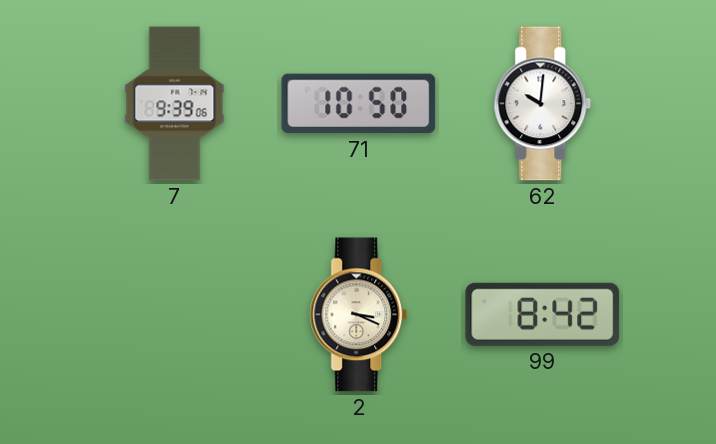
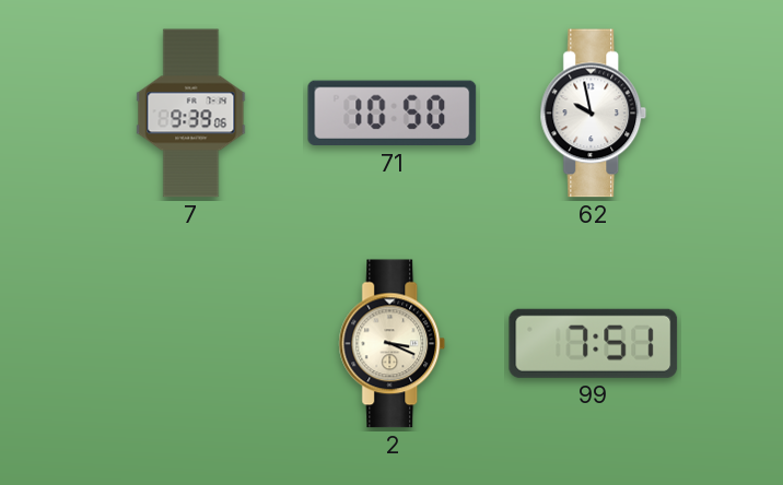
62: 10:01 -> 9:58
99: 8:42 -> 7:51
